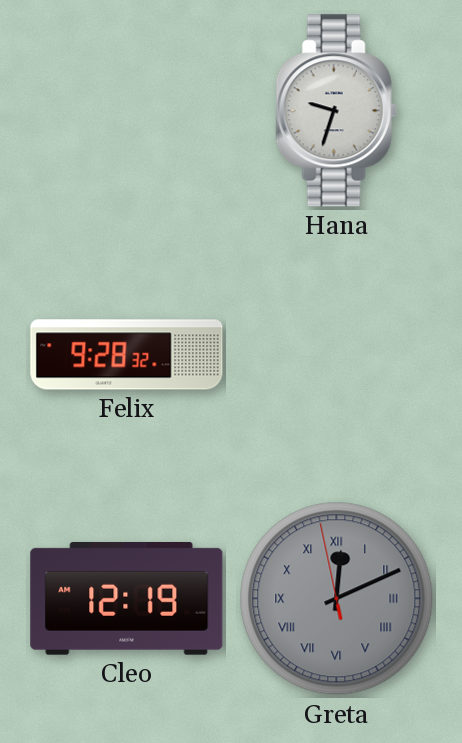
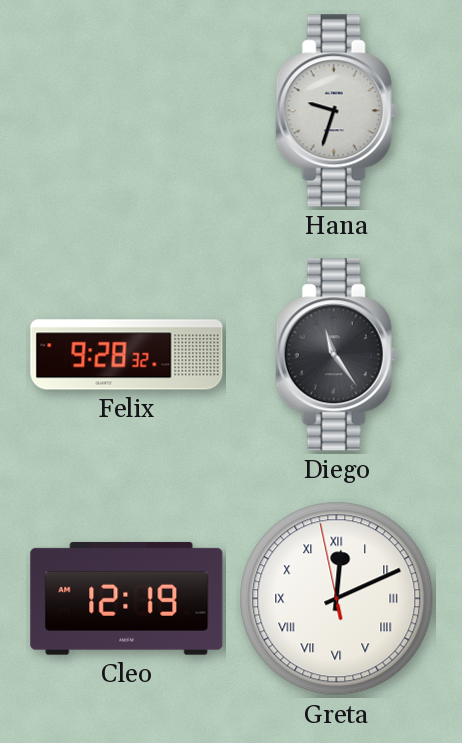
Diego: none -> 11:24
Greta dial: grey -> white
